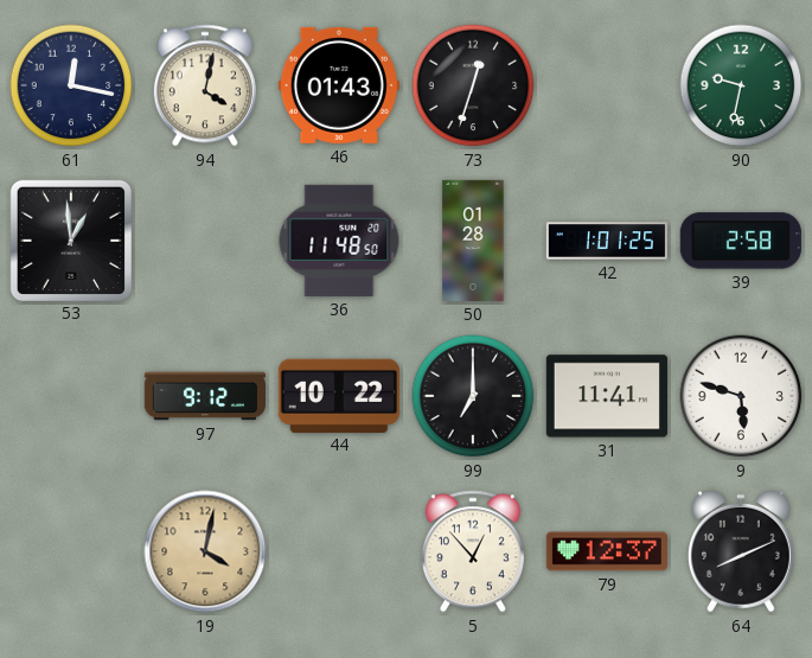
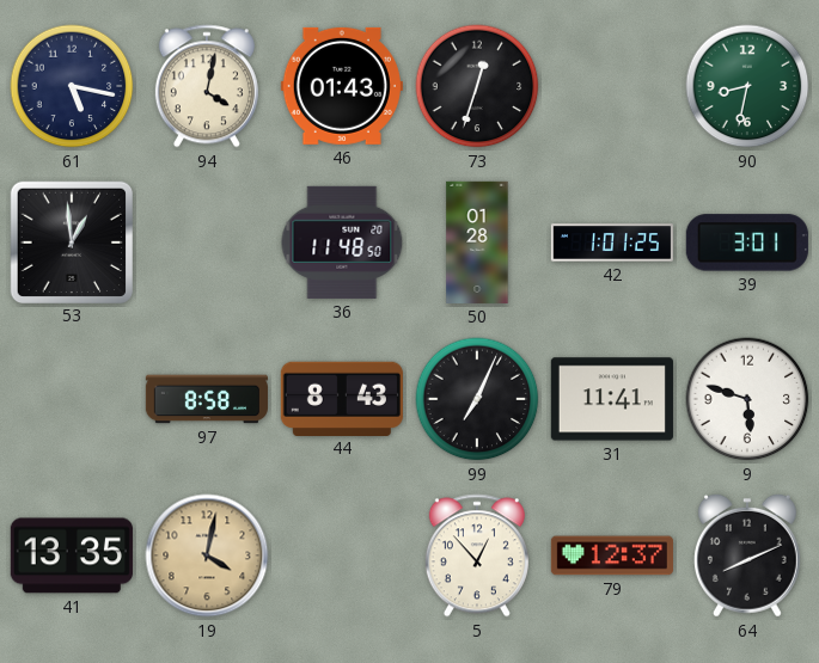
61: 12:17 -> 5:17
90: 9:32 -> 8:32
39: 2:58 -> 3:01
97: 9:12 -> 8:58
44: 10:22 -> 8:43
99: 7:00 -> 7:04
41: none -> 13:35
